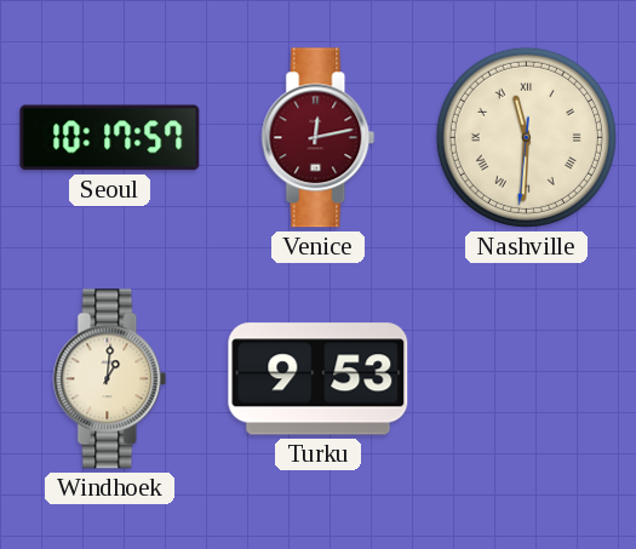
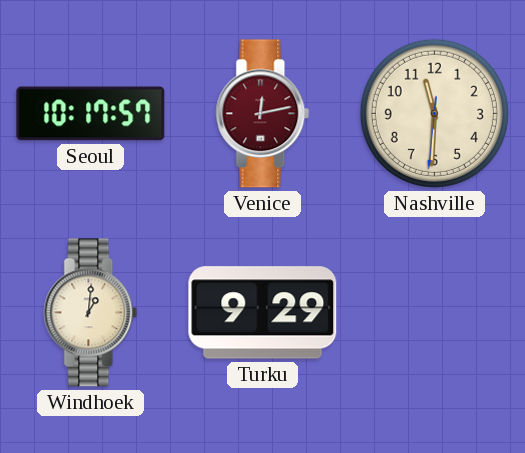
Nashville numerals: Roman -> Arabic
Turku: 9:53 -> 9:29
